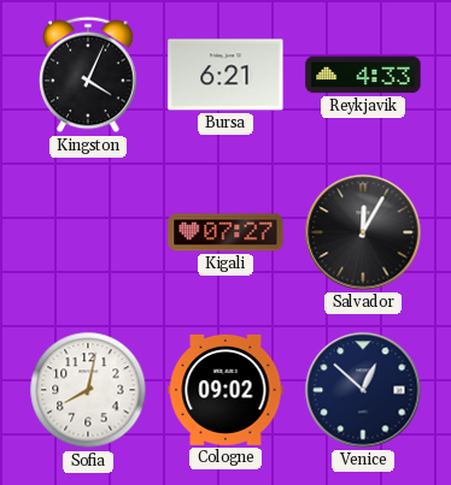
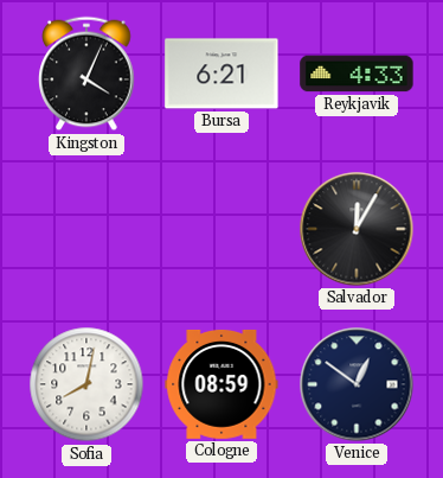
Kigali: 07:27 -> none
Cologne: 09:02 -> 08:59
Venice: 12:52 -> 12:51
